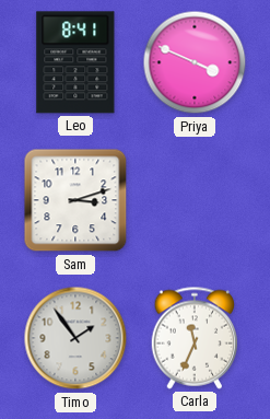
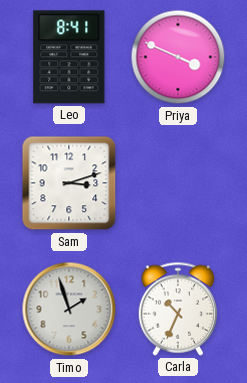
Timo: 1:54 -> 1:57
Carla: 11:34 -> 10:34
